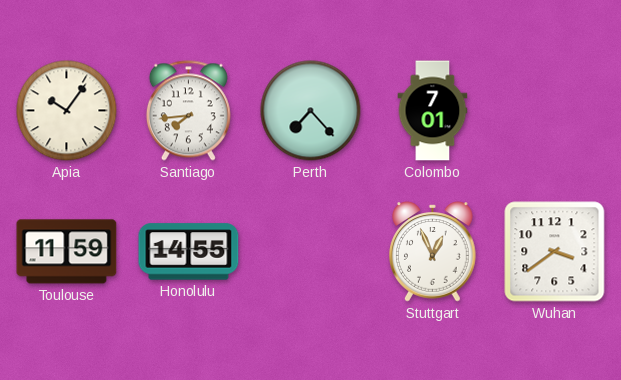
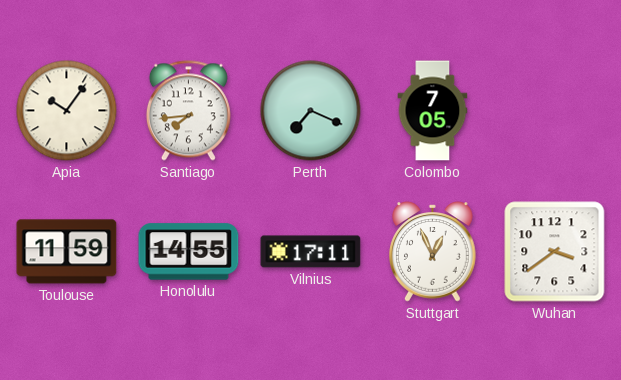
Perth: 7:23 -> 7:19
Colombo: 7:01 -> 7:05
Vilnius: none -> 17:11
